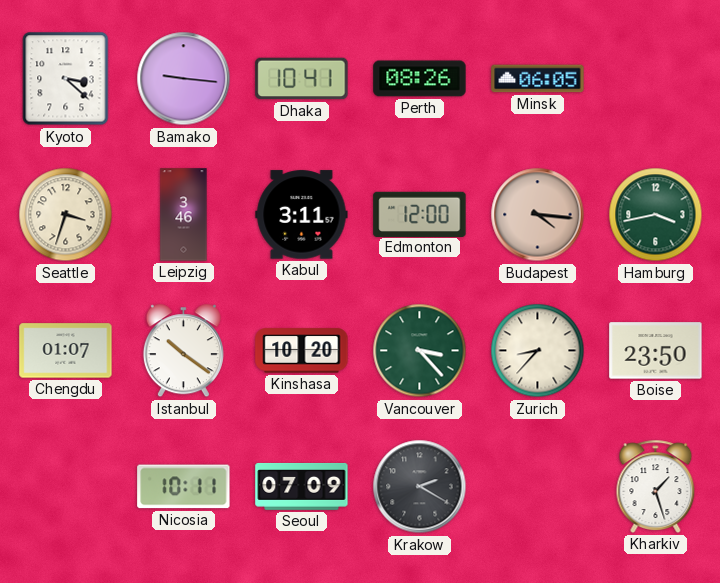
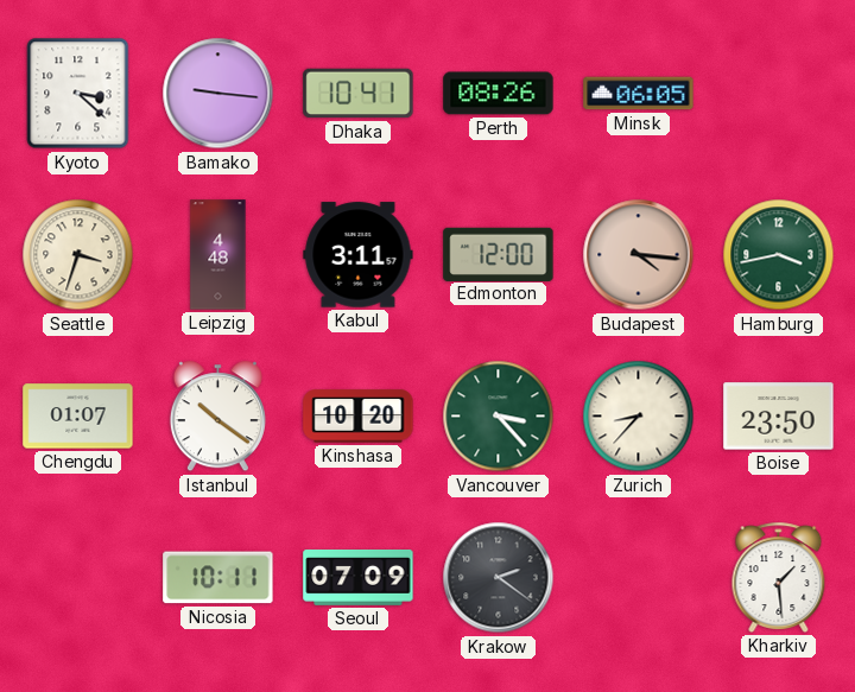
Leipzig: 3:46 -> 4:48
Krakow: 2:20 -> 2:21
Kharkiv: 1:27 -> 1:29
